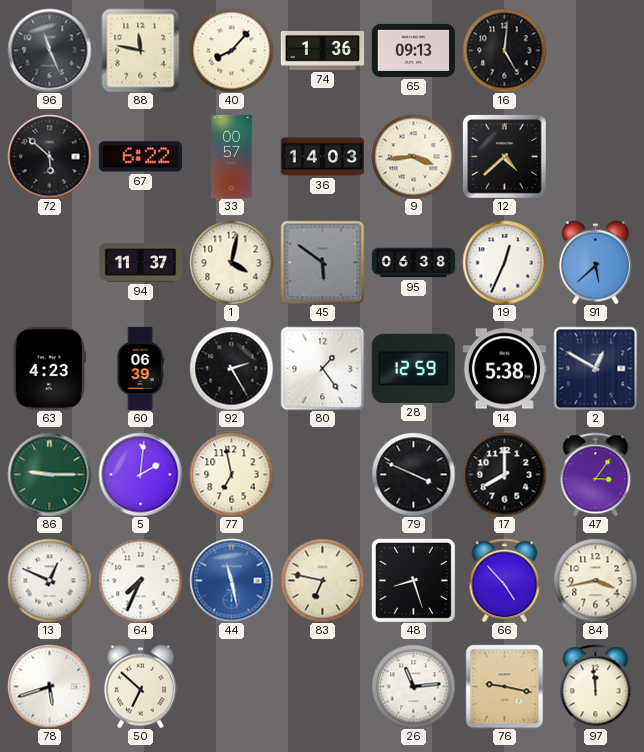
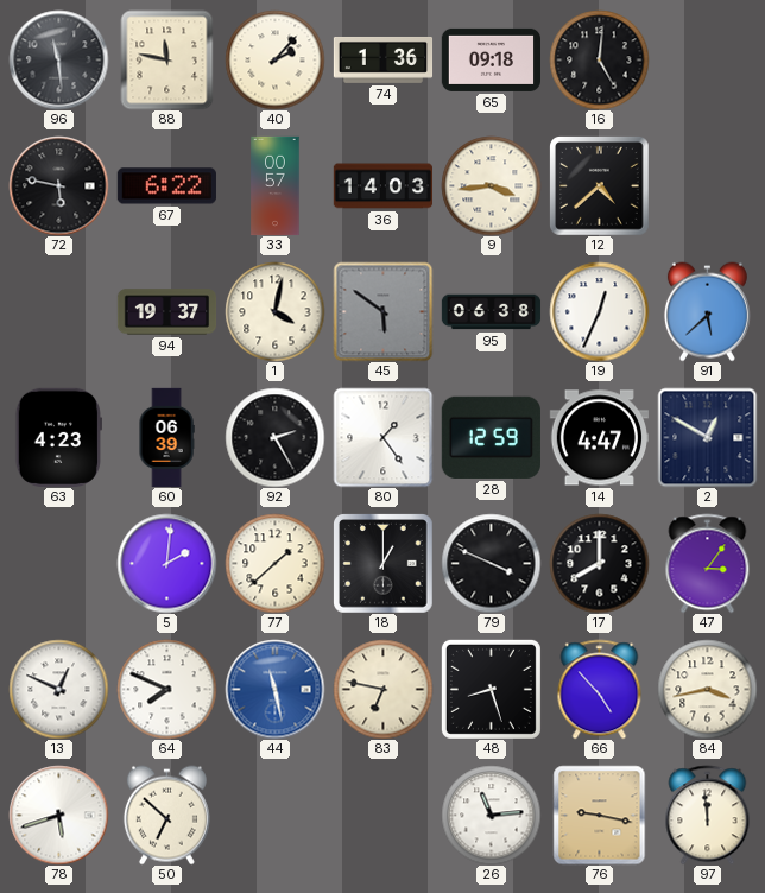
96: 11:26 -> 11:29
40: 8:07 -> 2:07
65: 09:13 -> 09:18
72: 5:52 -> 5:47
94: 11:37 -> 19:37
14: 5:38 -> 4:47
86: 9:15 -> none
77: 6:58 -> 1:38
18: none -> 1:00
64: 7:34 -> 7:49
